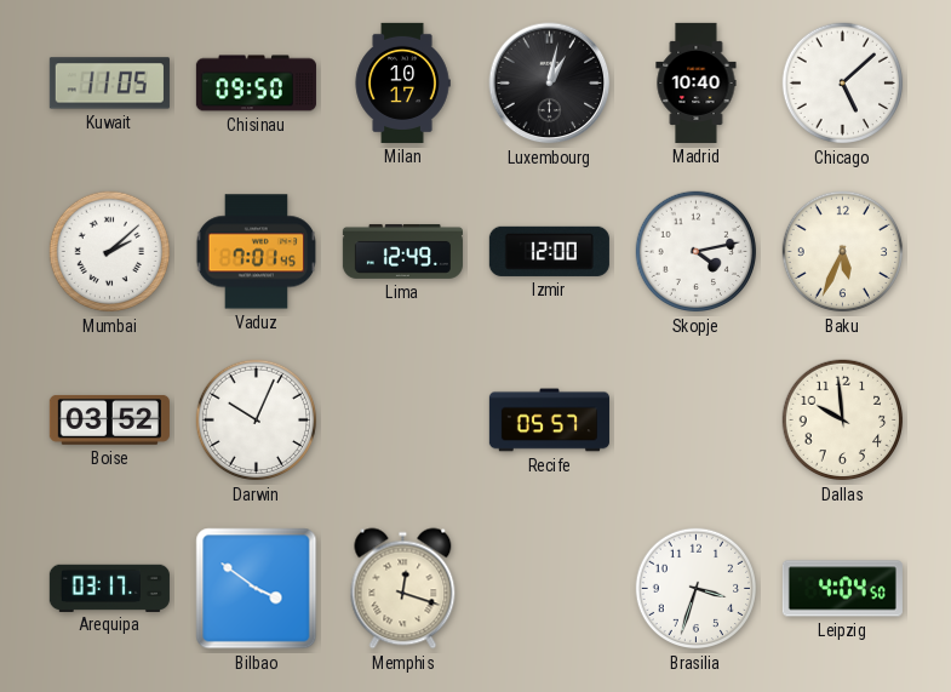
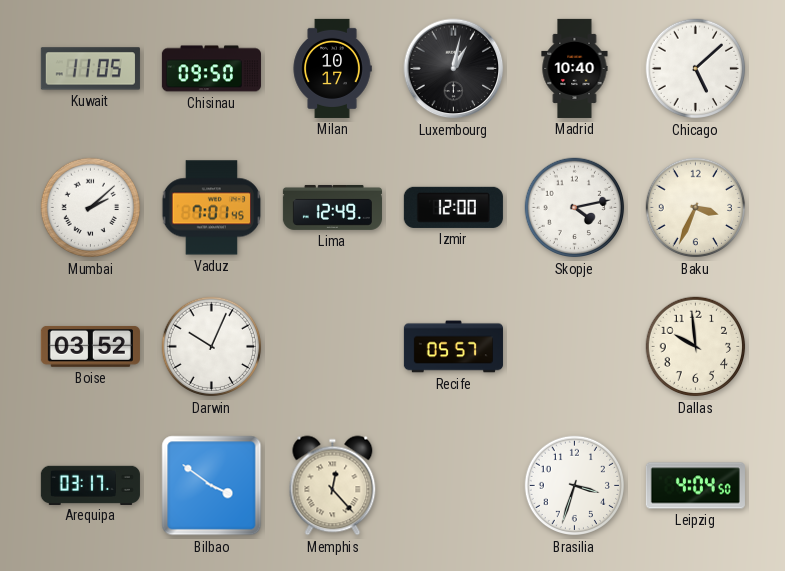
Baku: 5:34 -> 3:34
Memphis: 12:18 -> 12:23
